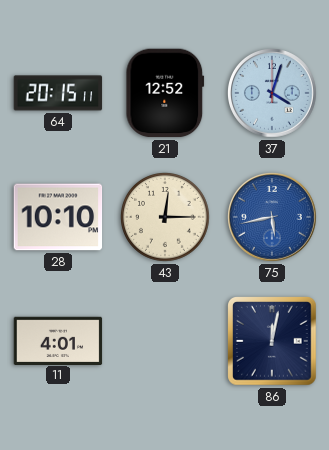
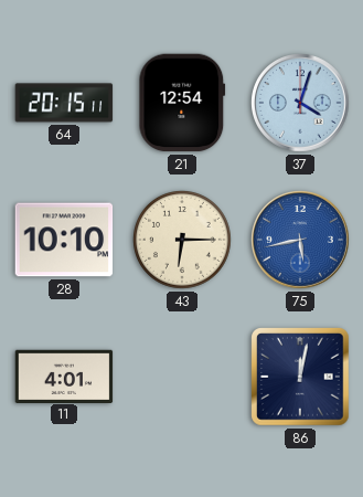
21: 12:52 -> 12:54
43: 12:15 -> 6:15
